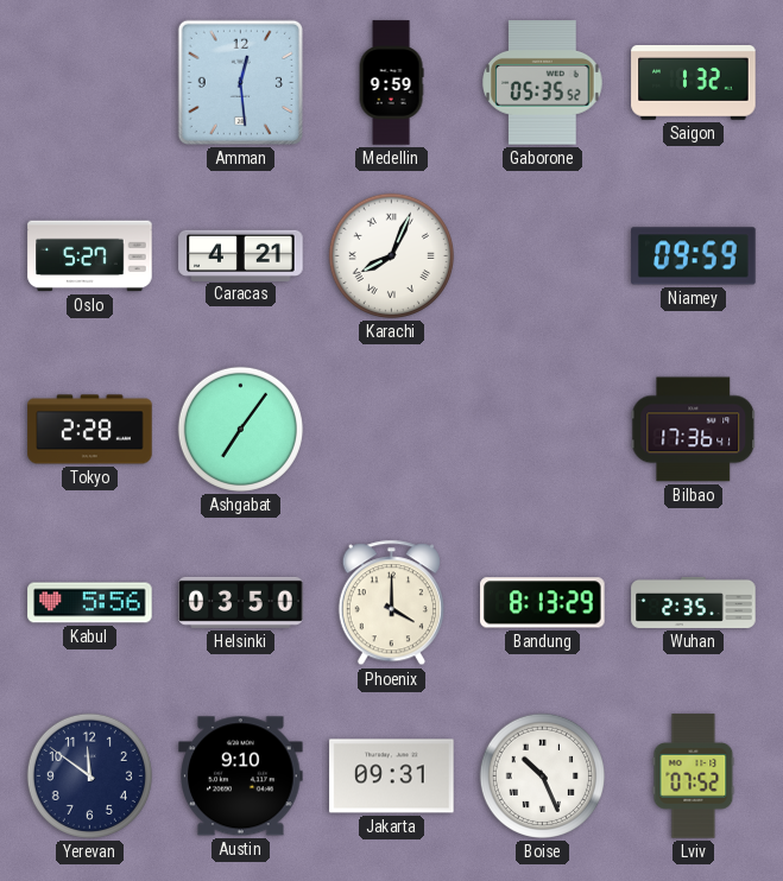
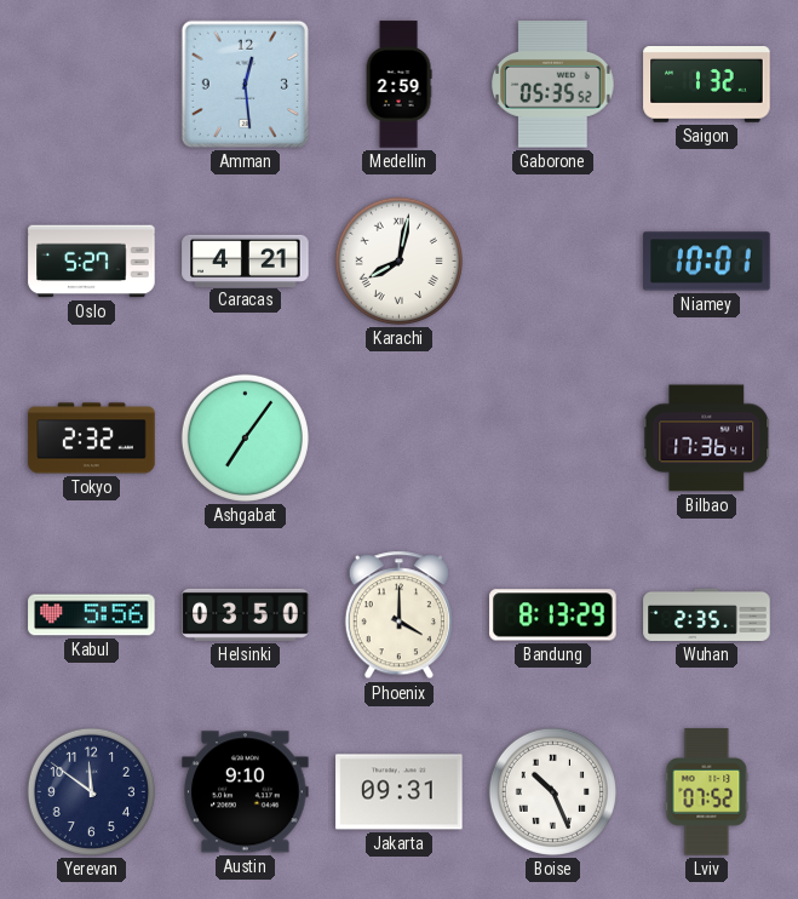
Medellin: 9:59 -> 2:59
Karachi: 8:04 -> 8:02
Niamey: 09:59 -> 10:01
Tokyo: 2:28 -> 2:32
